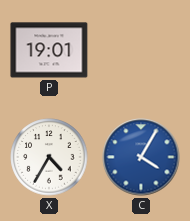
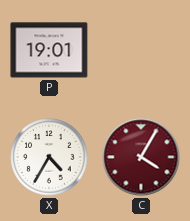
C dial: blue -> burgundy
